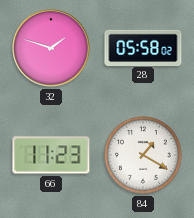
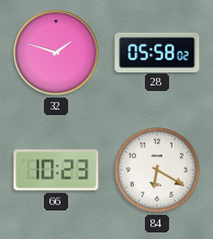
66: 11:23 -> 10:23
84: 1:20 -> 6:20
